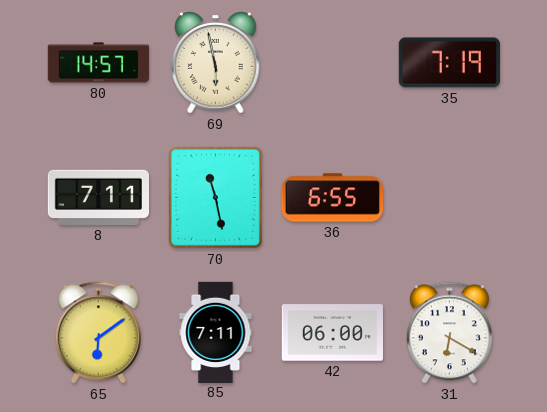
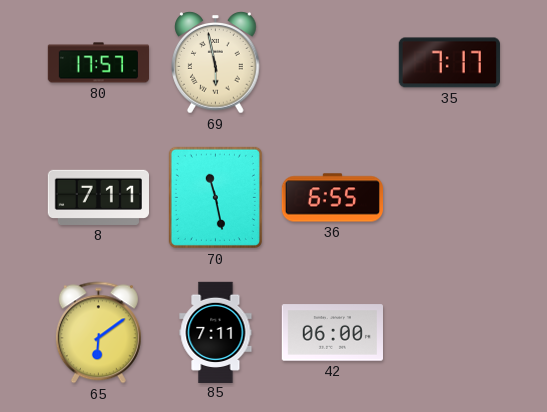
80: 14:57 -> 17:57
35: 7:19 -> 7:17
31: 6:20 -> none
